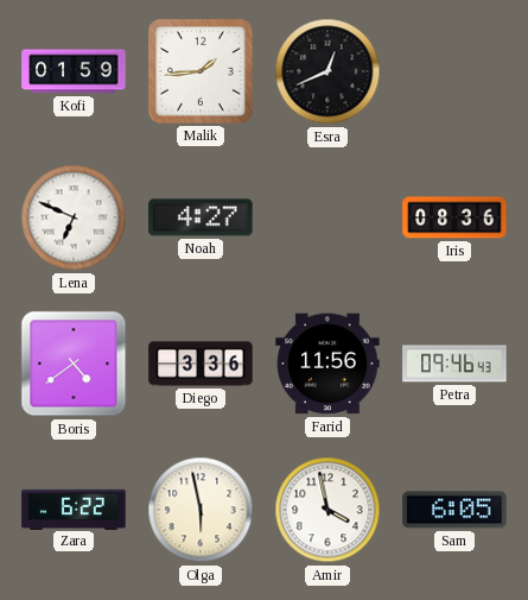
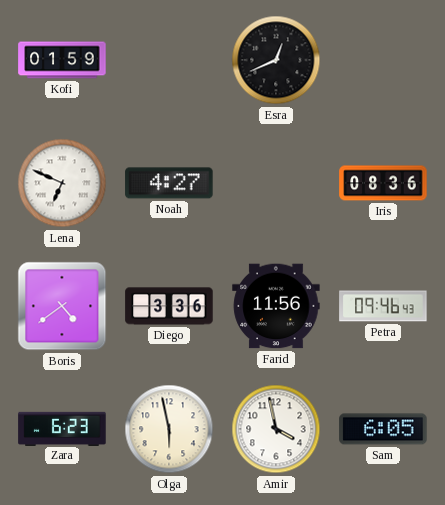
Malik: 1:44 -> none
Zara: 6:22 -> 6:23
